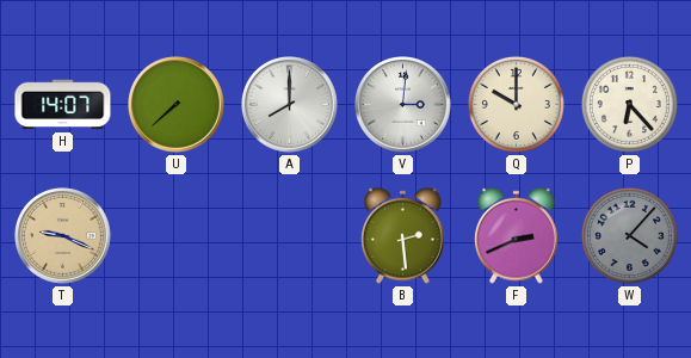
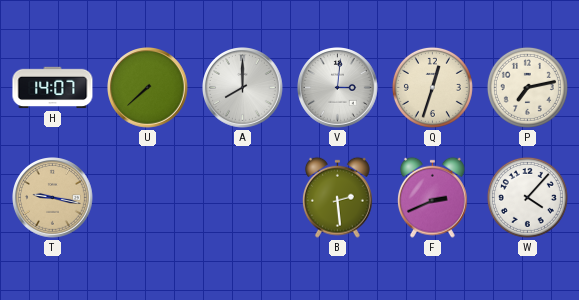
Q: 10:00 -> 12:33
P: 6:23 -> 7:13
T: 9:19 -> 9:17
W dial: grey -> white
